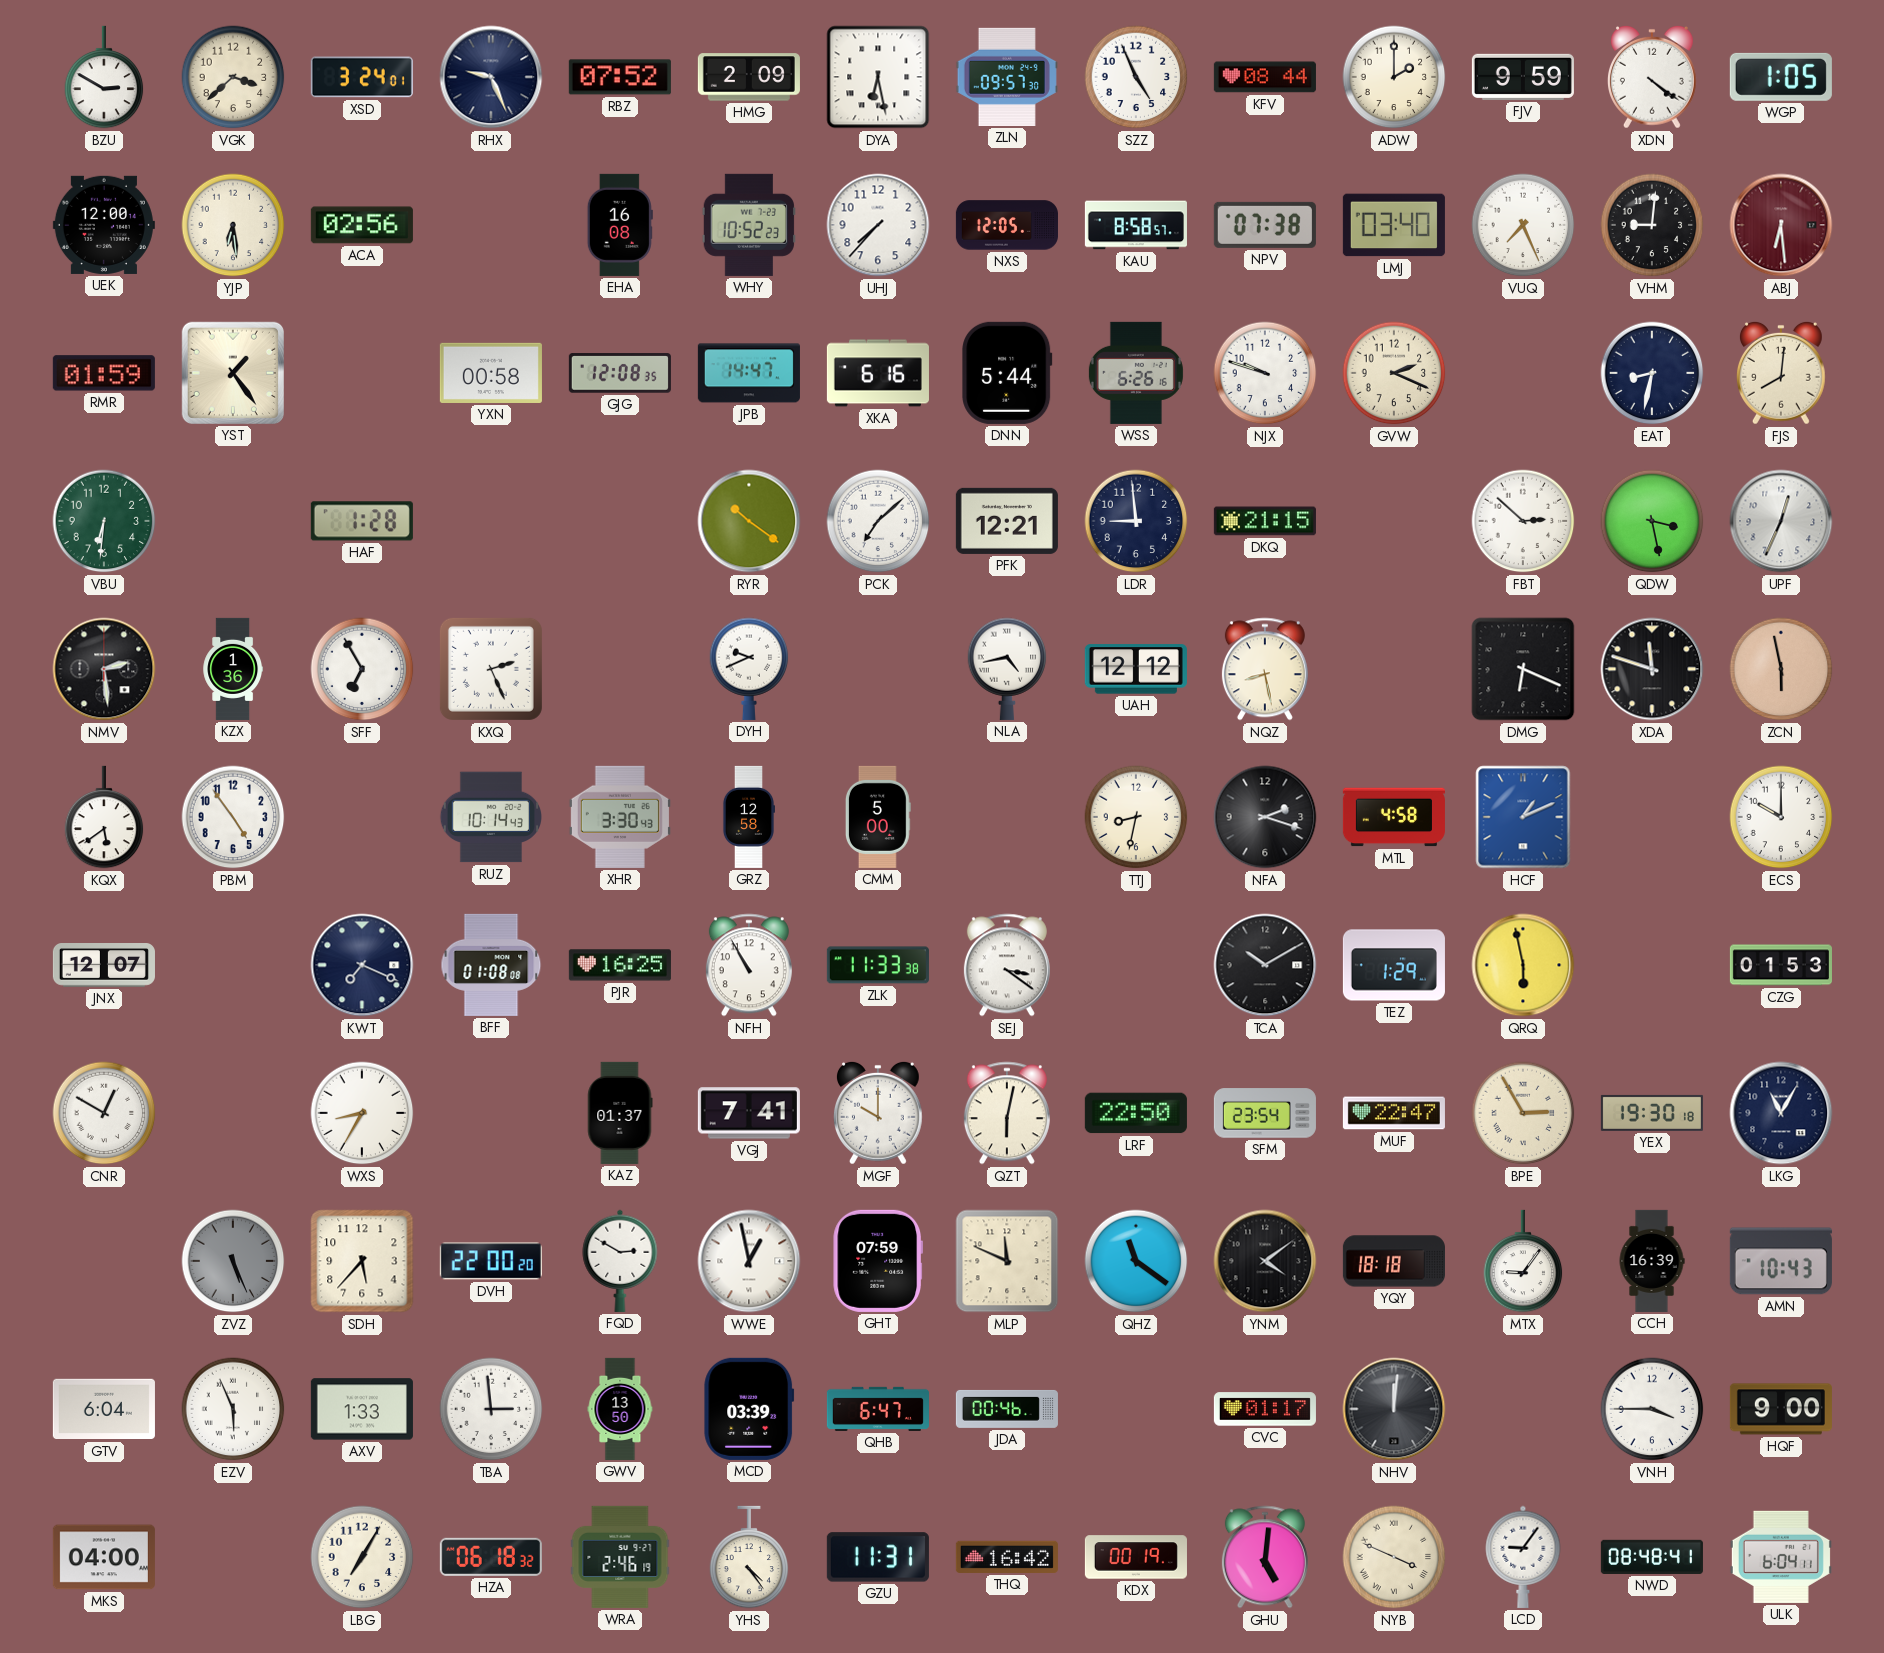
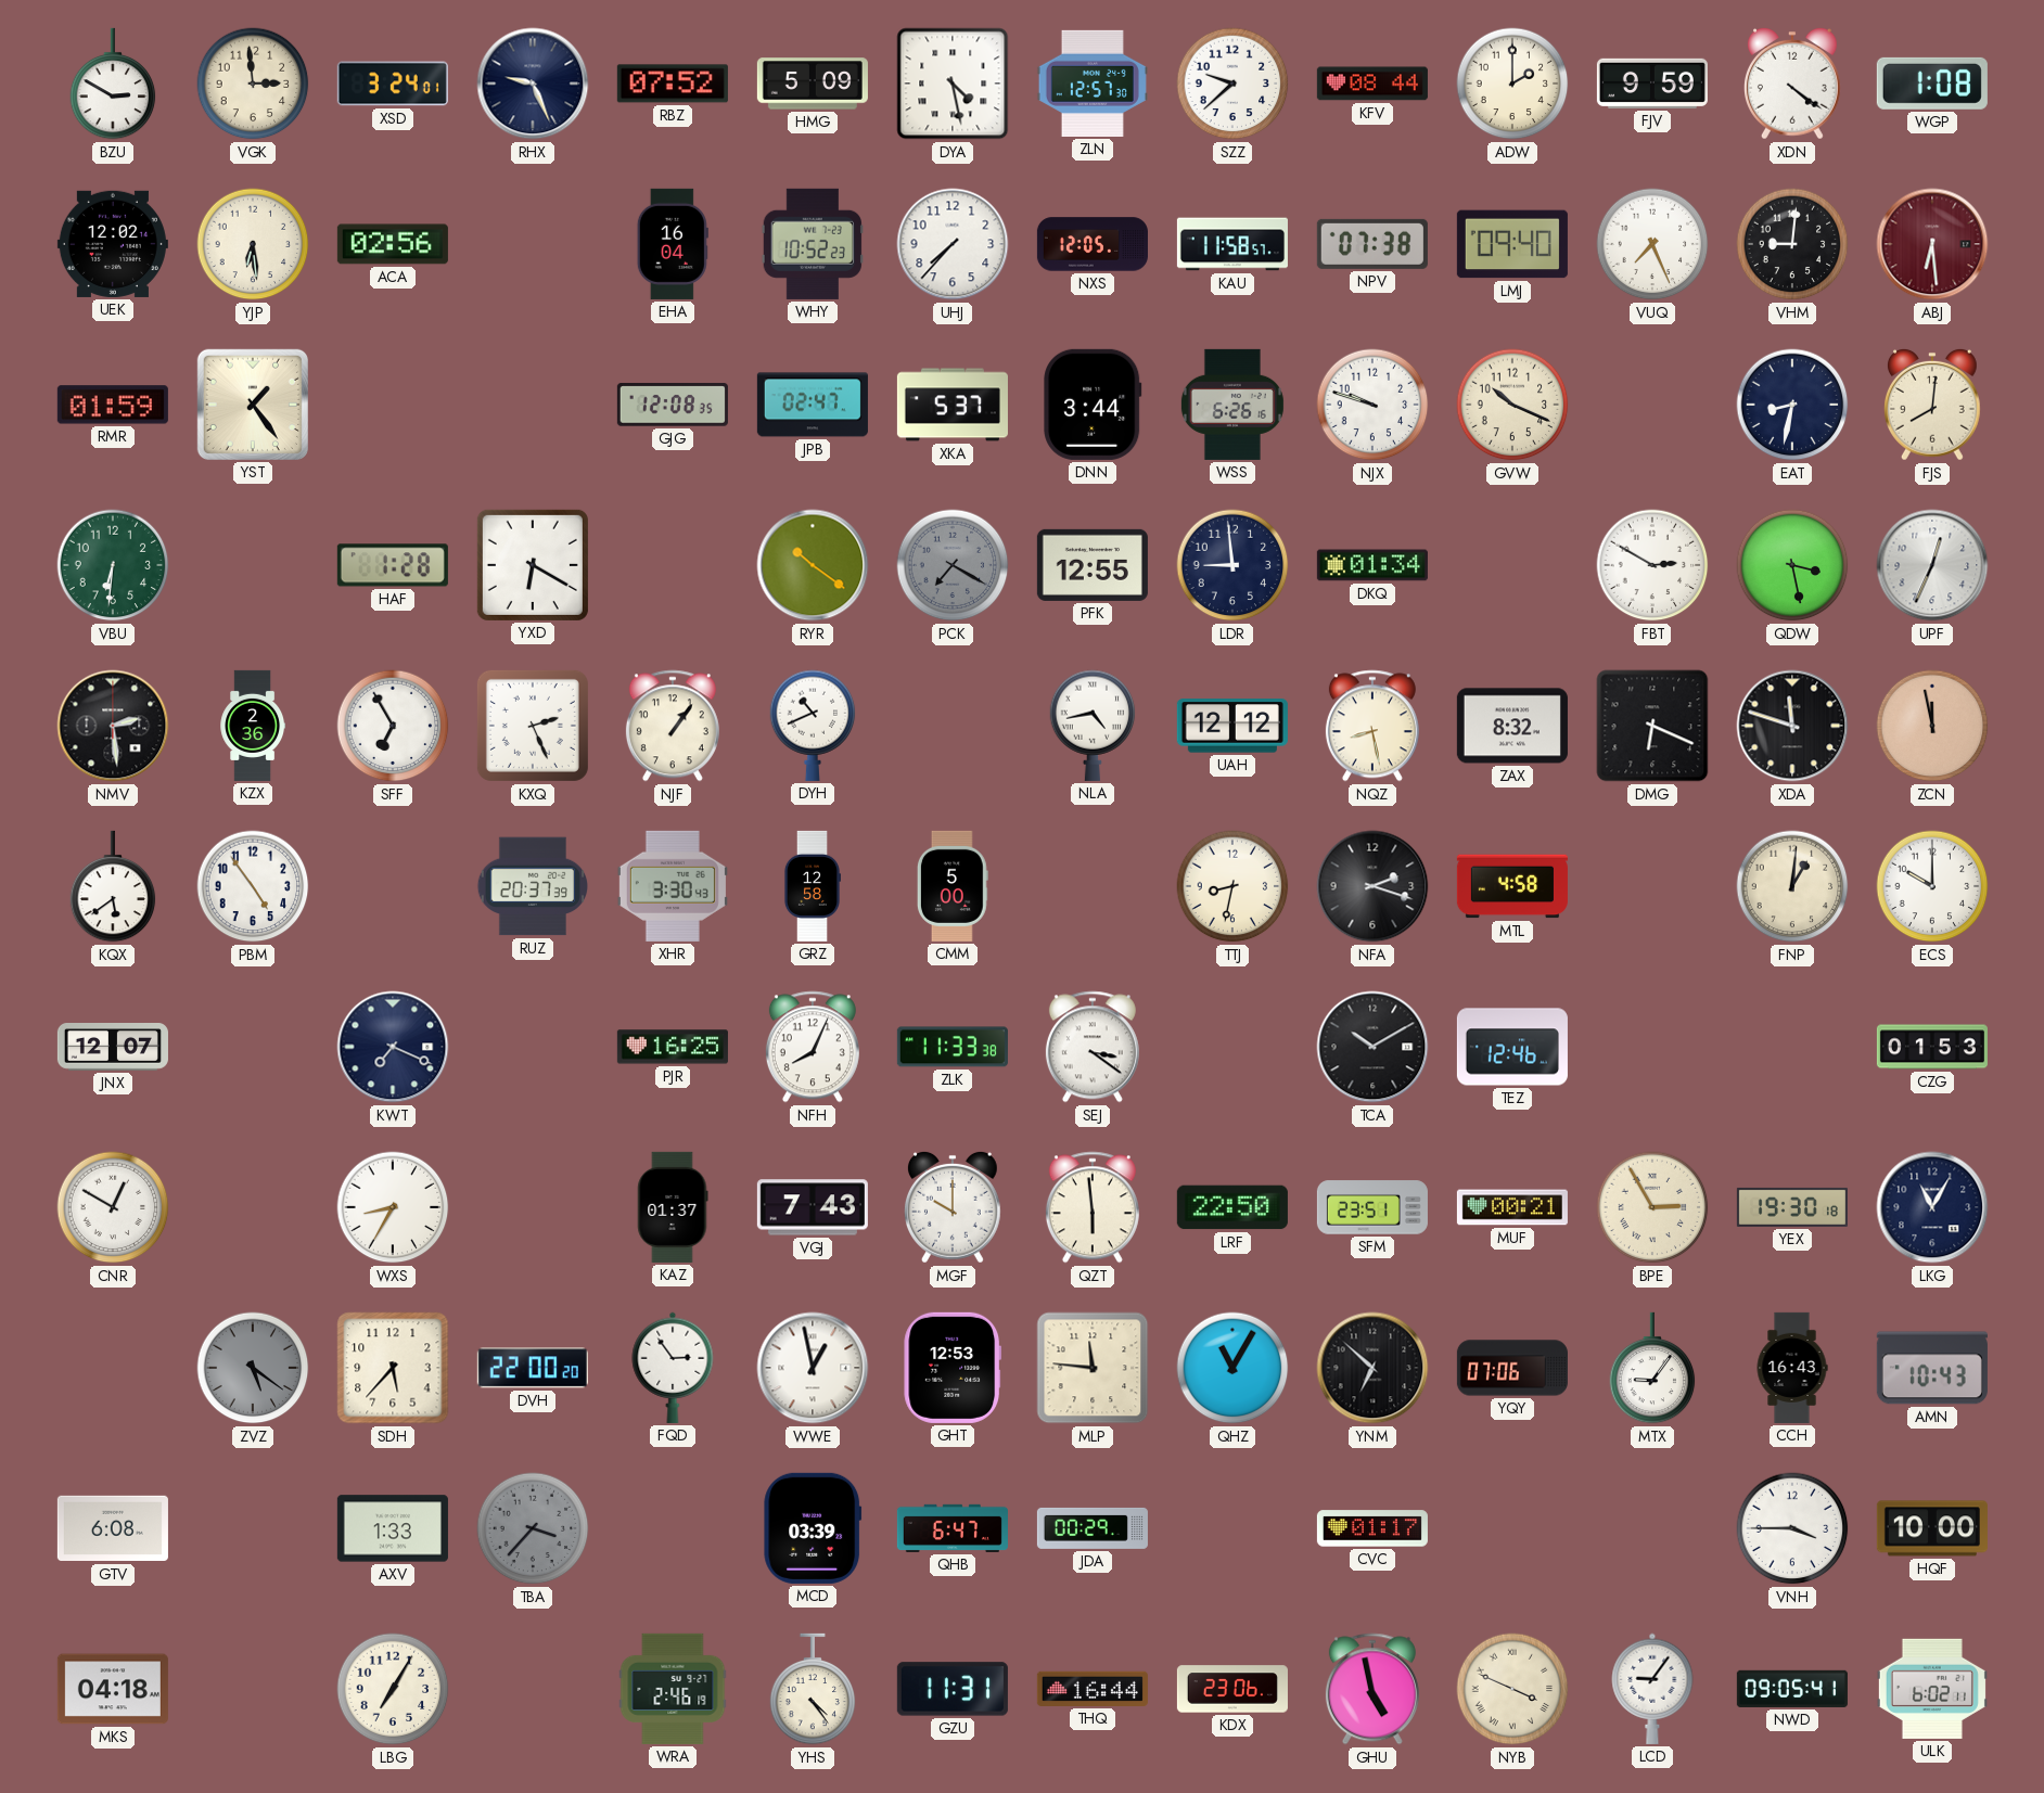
VGK: 3:38 -> 2:59
HMG: 2:09 -> 5:09
DYA: 6:28 -> 4:28
ZLN: 09:57 -> 12:57
SZZ: 4:56 -> 9:38
WGP: 1:05 -> 1:08
UEK: 12:00 -> 12:02
EHA: 16:08 -> 16:04
KAU: 8:58 -> 11:58
LMJ: 03:40 -> 09:40
YXN: 00:58 -> none
JPB: 14:47 -> 02:47
XKA: 6:16 -> 5:37
DNN: 5:44 -> 3:44
GVW: 2:19 -> 10:19
YXD: none -> 6:20
PCK: 7:08 -> 7:20
PCK dial: white -> grey
PFK: 12:21 -> 12:55
DKQ: 21:15 -> 01:34
FBT: 2:52 -> 2:50
KZX: 1:36 -> 2:36
NJF: none -> 1:06
DYH: 9:41 -> 10:41
ZAX: none -> 8:32
ZCN: 5:58 -> 11:58
RUZ: 10:14 -> 20:37
HCF: 1:11 -> none
FNP: none -> 1:01
BFF: 01:08 -> none
NFH: 10:55 -> 8:04
TEZ: 1:29 -> 12:46
QRQ: 5:58 -> none
VGJ: 7:41 -> 7:43
QZT: 6:02 -> 5:59
SFM: 23:54 -> 23:51
MUF: 22:47 -> 00:21
ZVZ: 5:26 -> 5:21
FQD: 2:50 -> 2:54
GHT: 07:59 -> 12:53
MLP: 11:49 -> 11:46
QHZ: 11:21 -> 11:05
YNM: 4:09 -> 6:52
YQY: 18:18 -> 07:06
CCH: 16:39 -> 16:43
GTV: 6:04 -> 6:08
EZV: 5:56 -> none
TBA: 2:59 -> 3:37
TBA dial: white -> grey
GWV: 13:50 -> none
JDA: 00:46 -> 00:29
NHV: 12:01 -> none
HQF: 9:00 -> 10:00
MKS: 04:00 -> 04:18
HZA: 06:18 -> none
THQ: 16:42 -> 16:44
KDX: 00:19 -> 23:06
GHU: 5:01 -> 4:58
NWD: 08:48 -> 09:05
ULK: 6:04 -> 6:02
